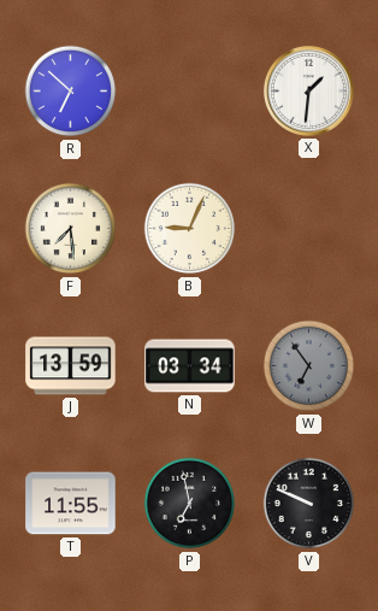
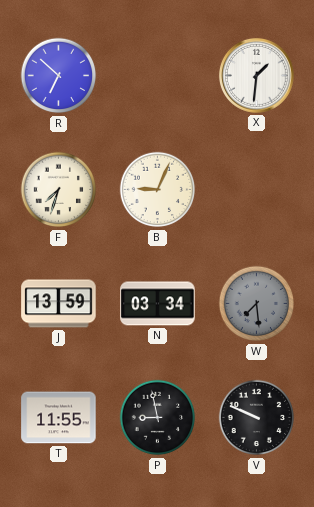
F: 7:29 -> 7:33
W: 6:54 -> 7:29
P: 6:58 -> 8:58
